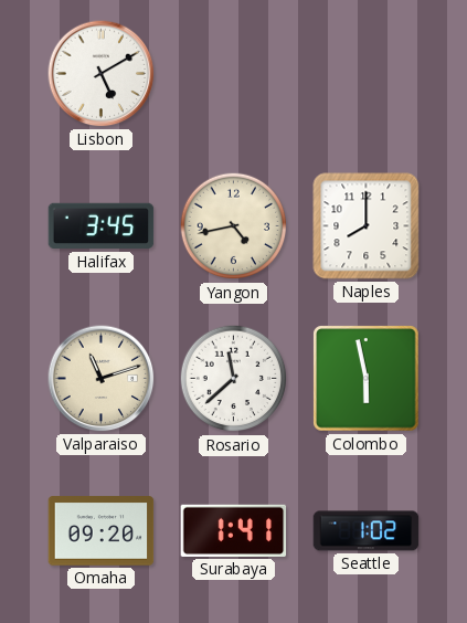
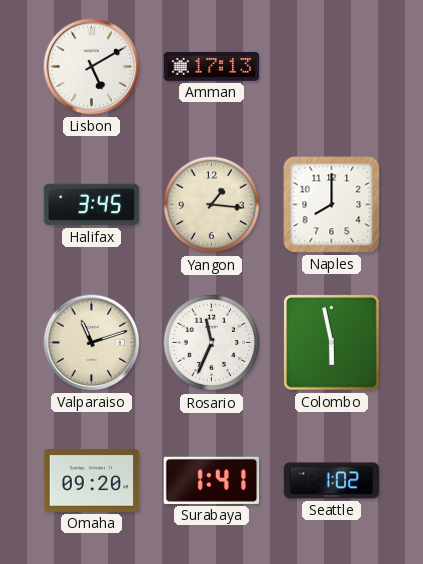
Amman: none -> 17:13
Yangon: 4:43 -> 1:16
Rosario: 11:38 -> 11:34
